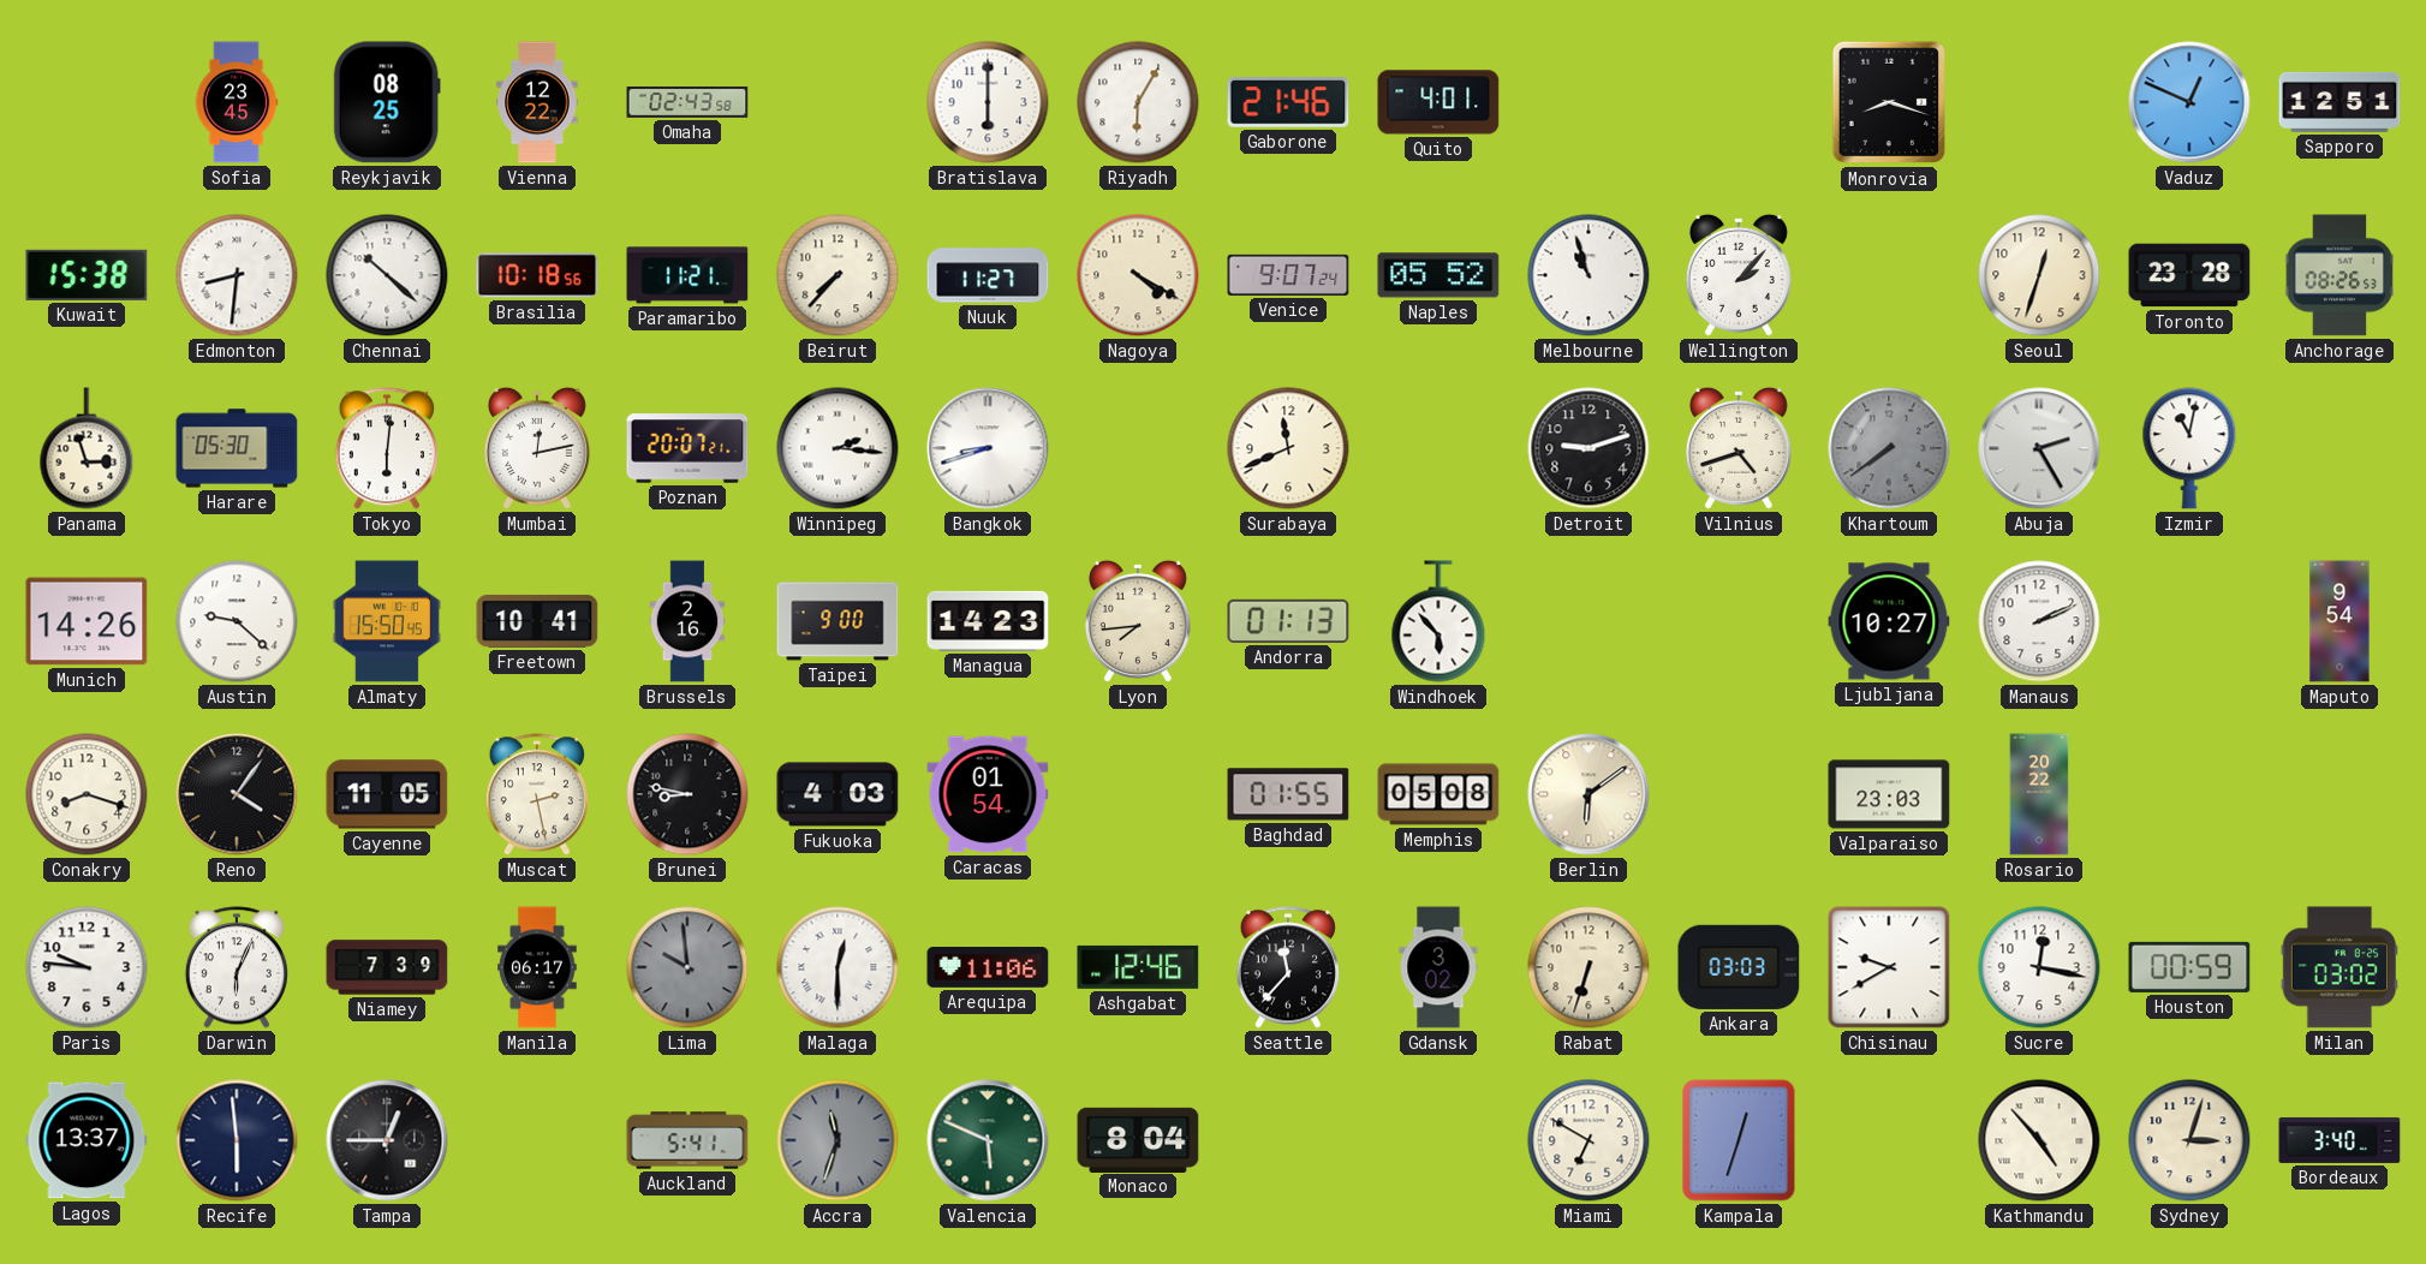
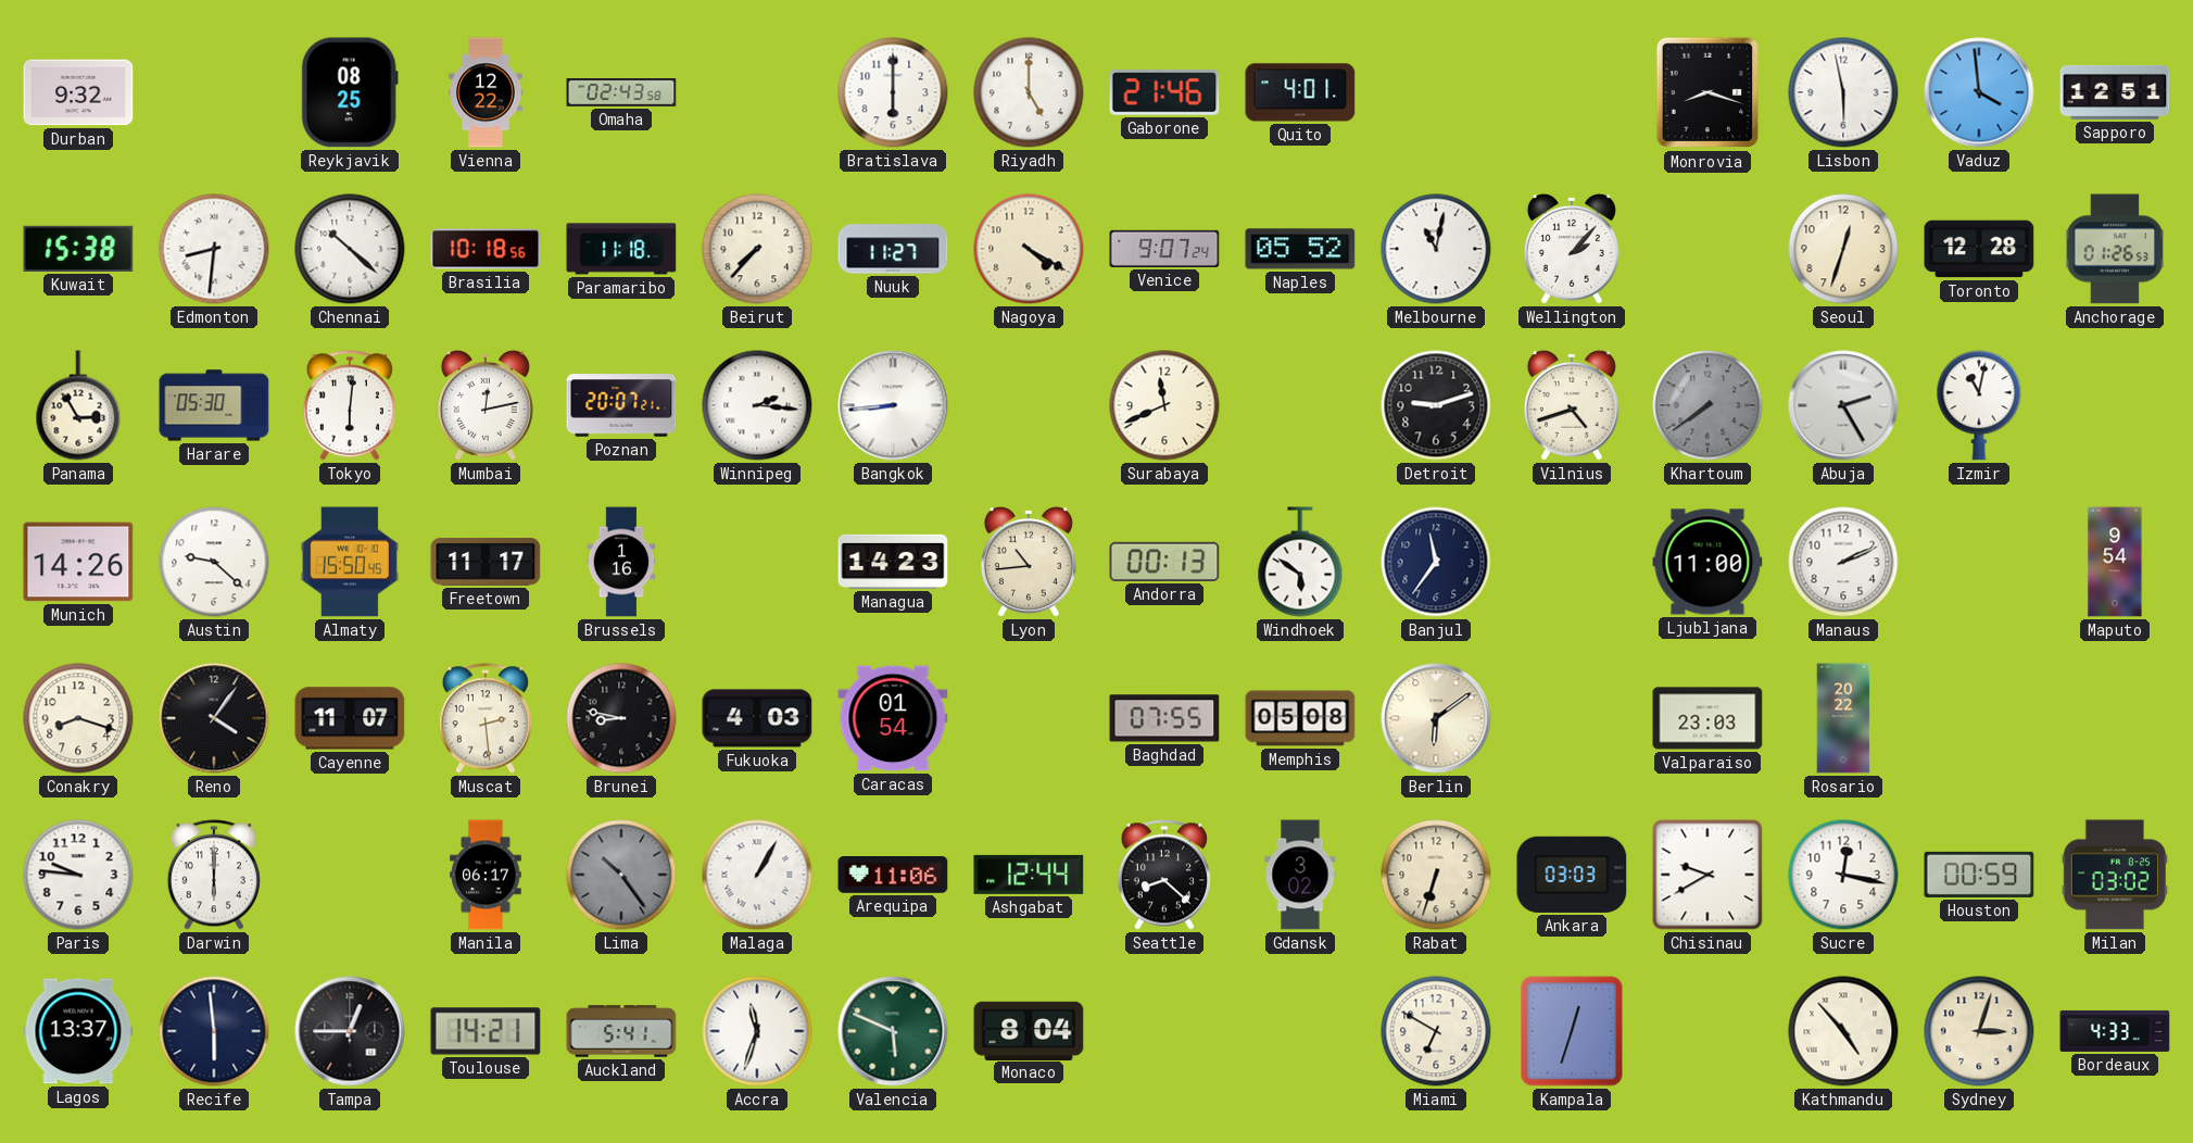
Durban: none -> 9:32
Sofia: 23:45 -> none
Riyadh: 6:05 -> 5:00
Lisbon: none -> 5:58
Vaduz: 12:49 -> 3:59
Paramaribo: 11:21 -> 11:18
Melbourne: 10:57 -> 11:02
Toronto: 23:28 -> 12:28
Anchorage: 08:26 -> 01:26
Panama: 2:57 -> 2:55
Bangkok: 8:42 -> 8:44
Freetown: 10:41 -> 11:17
Brussels: 2:16 -> 1:16
Taipei: 9:00 -> none
Lyon: 7:44 -> 10:44
Andorra: 01:13 -> 00:13
Windhoek: 5:53 -> 5:51
Banjul: none -> 11:36
Ljubljana: 10:27 -> 11:00
Cayenne: 11:05 -> 11:07
Muscat: 2:28 -> 2:29
Baghdad: 01:55 -> 07:55
Darwin: 6:04 -> 6:00
Niamey: 7:39 -> none
Lima: 9:59 -> 10:24
Malaga: 12:30 -> 1:05
Ashgabat: 12:46 -> 12:44
Seattle: 11:37 -> 8:22
Toulouse: none -> 14:21
Accra dial: grey -> white
Bordeaux: 3:40 -> 4:33
